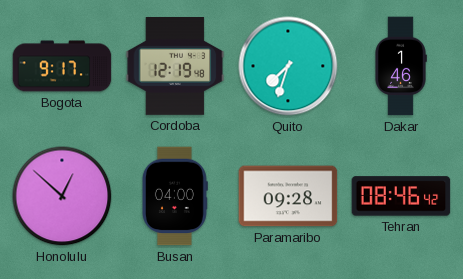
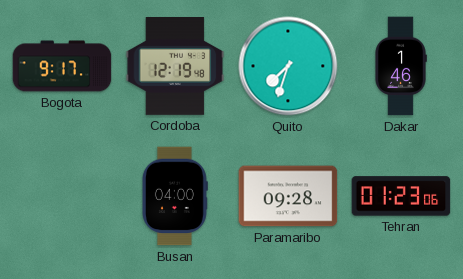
Honolulu: 12:52 -> none
Tehran: 08:46 -> 01:23
